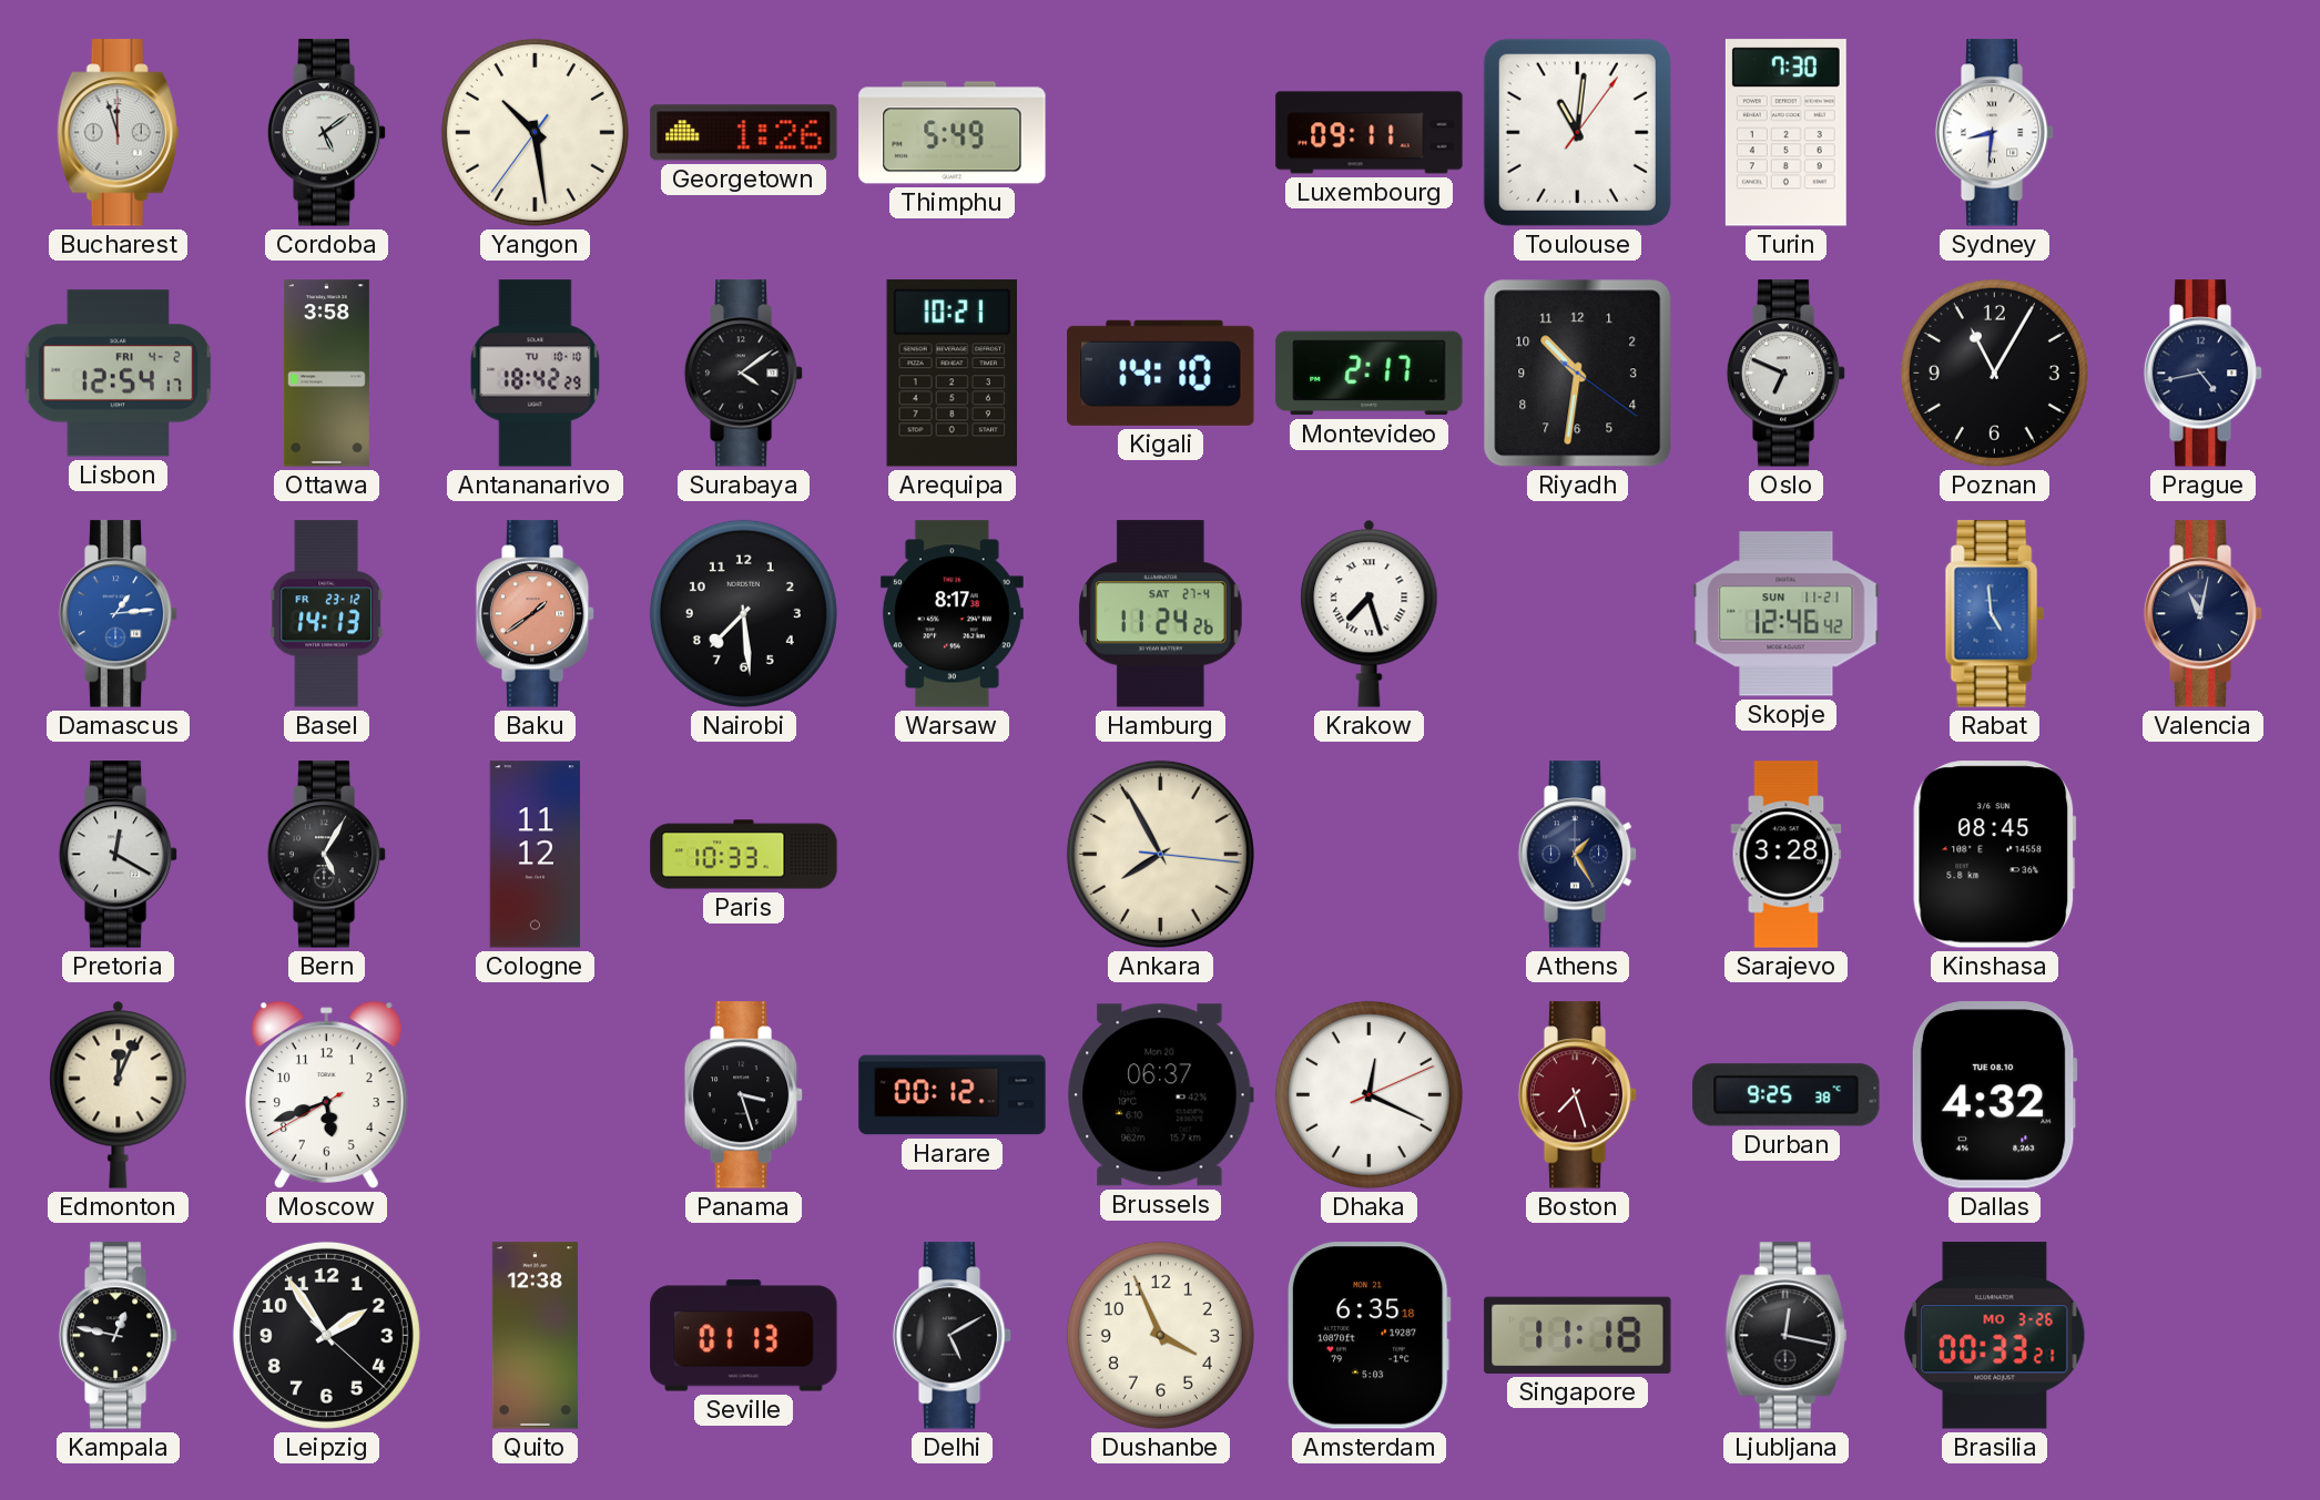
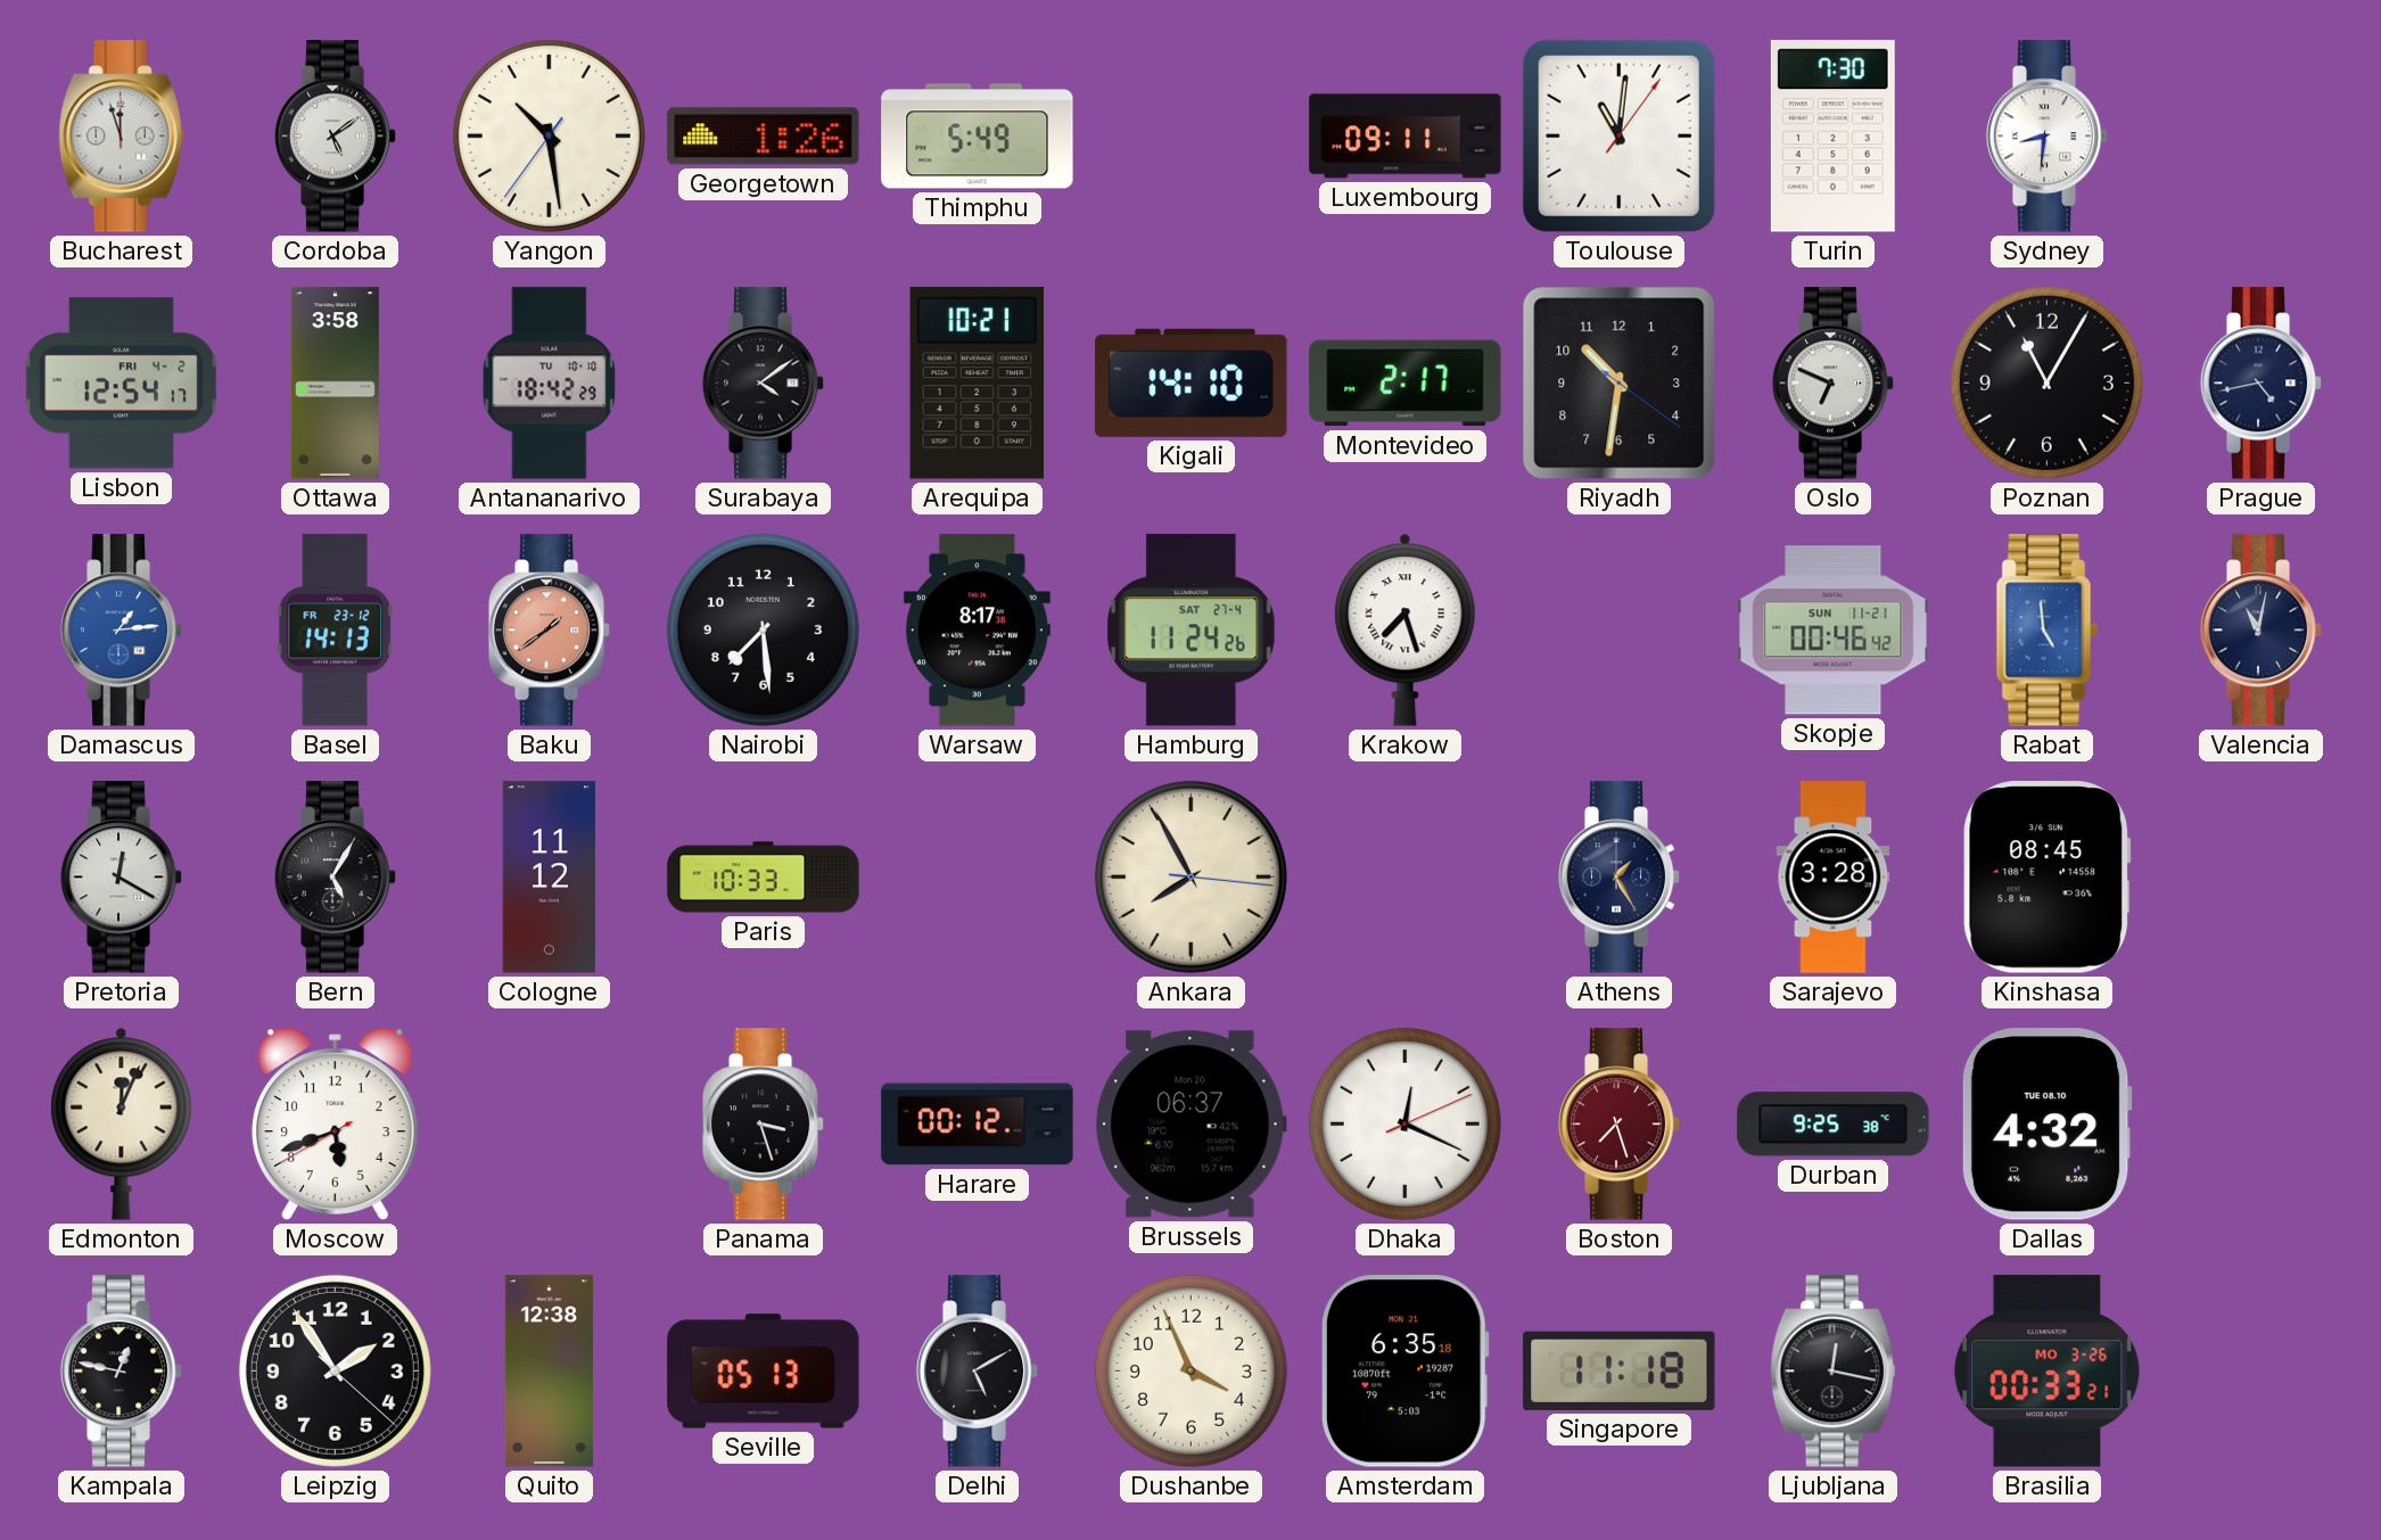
Skopje: 12:46 -> 00:46
Seville: 01:13 -> 05:13
